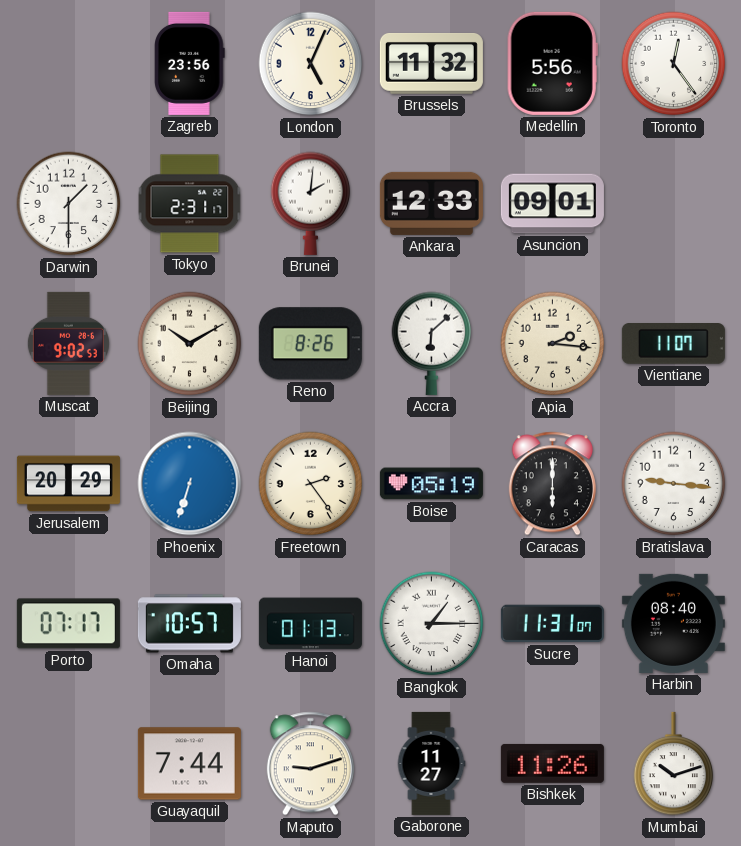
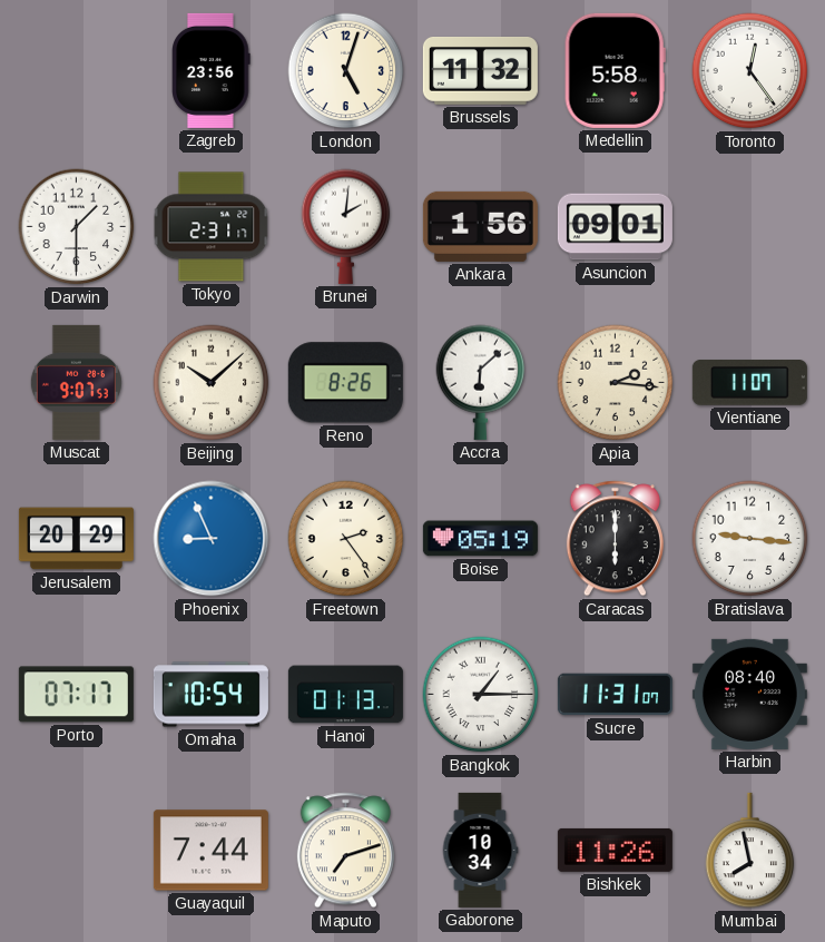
London: 5:04 -> 5:03
Medellin: 5:56 -> 5:58
Ankara: 12:33 -> 1:56
Muscat: 9:02 -> 9:07
Beijing: 10:10 -> 10:08
Phoenix: 6:33 -> 8:56
Omaha: 10:57 -> 10:54
Maputo: 9:12 -> 7:12
Gaborone: 11:27 -> 10:34
Mumbai: 10:12 -> 7:58
